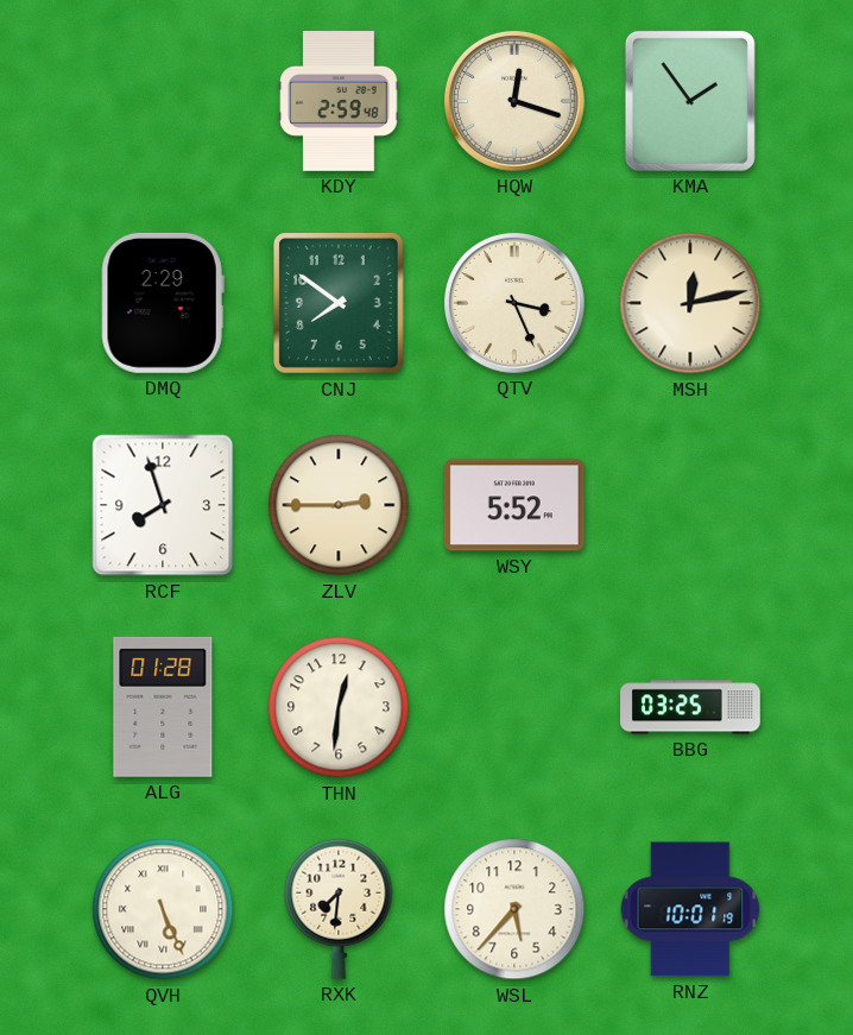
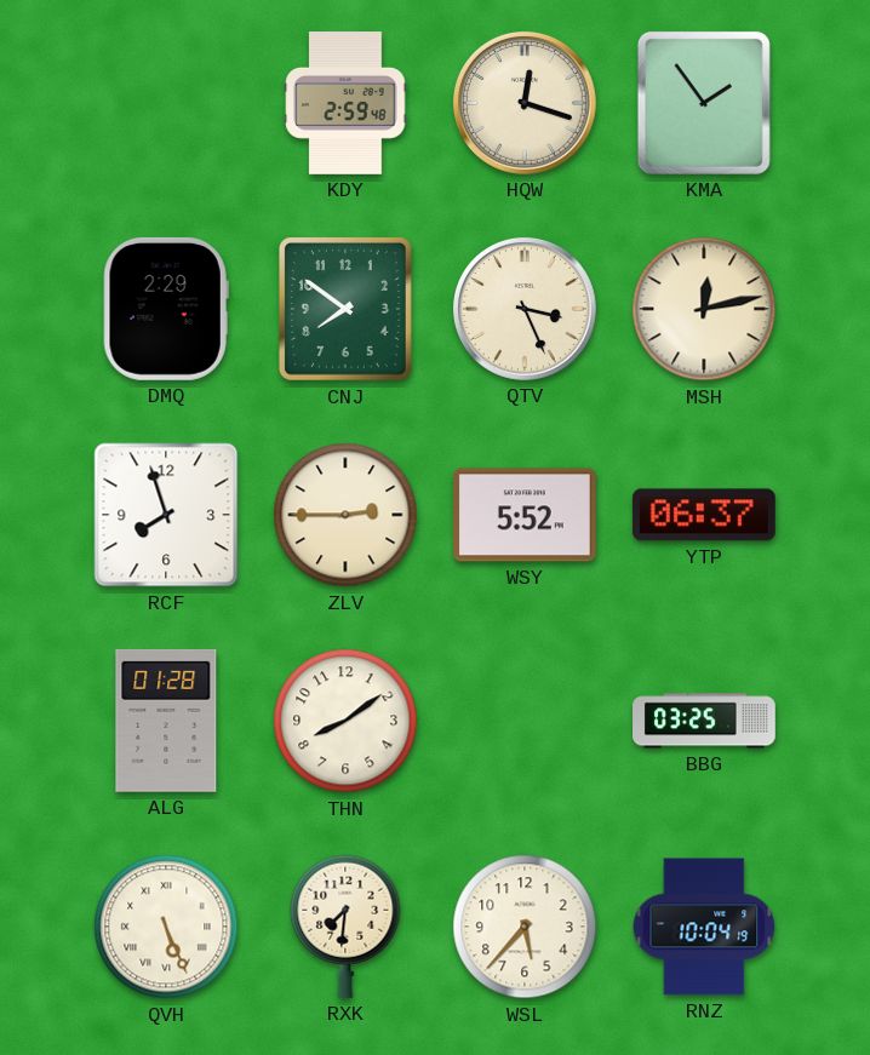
YTP: none -> 06:37
THN: 12:31 -> 8:09
RNZ: 10:01 -> 10:04
